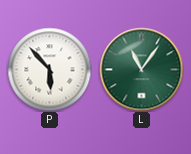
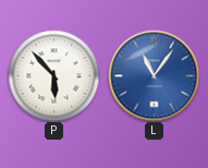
L dial: green -> blue
